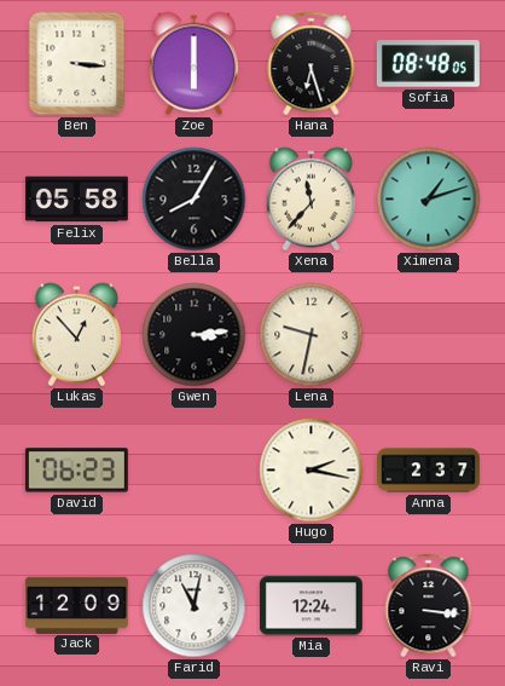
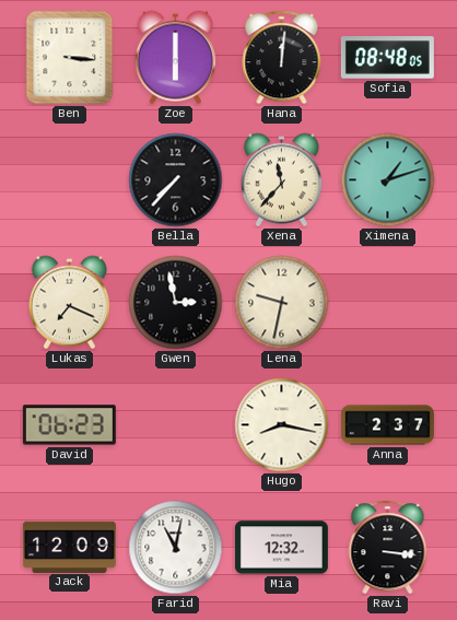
Hana: 6:27 -> 12:01
Felix: 05:58 -> none
Bella: 8:05 -> 7:37
Lukas: 12:53 -> 7:19
Gwen: 3:14 -> 2:58
Hugo: 2:17 -> 8:17
Mia: 12:24 -> 12:32
